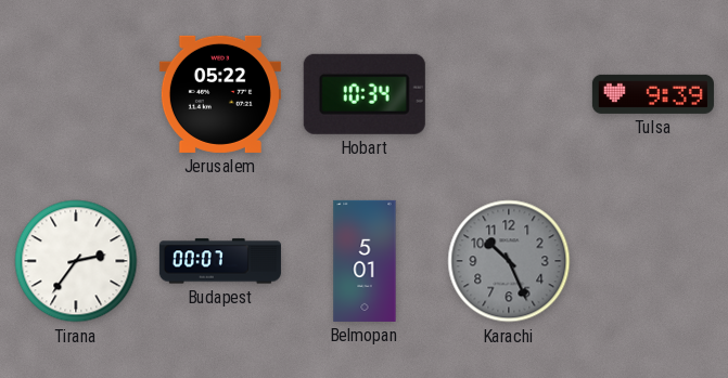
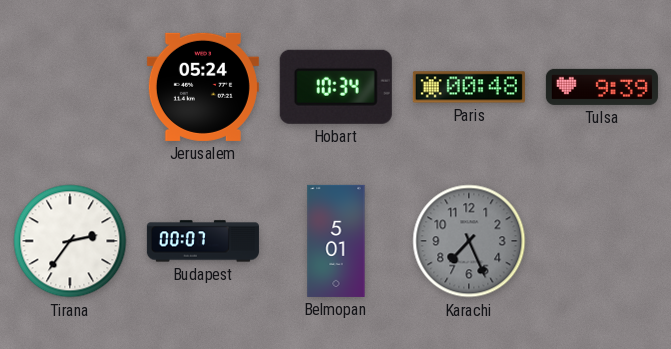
Jerusalem: 05:22 -> 05:24
Paris: none -> 00:48
Karachi: 10:26 -> 7:26
